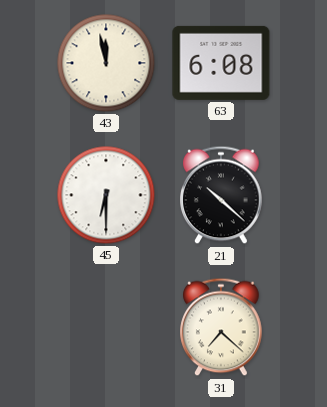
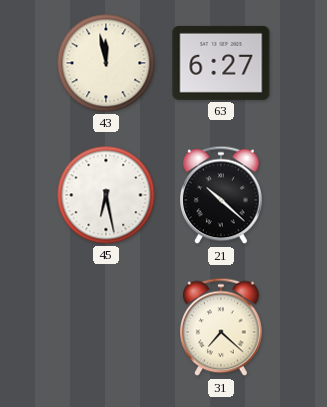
63: 6:08 -> 6:27
45: 6:30 -> 6:28
